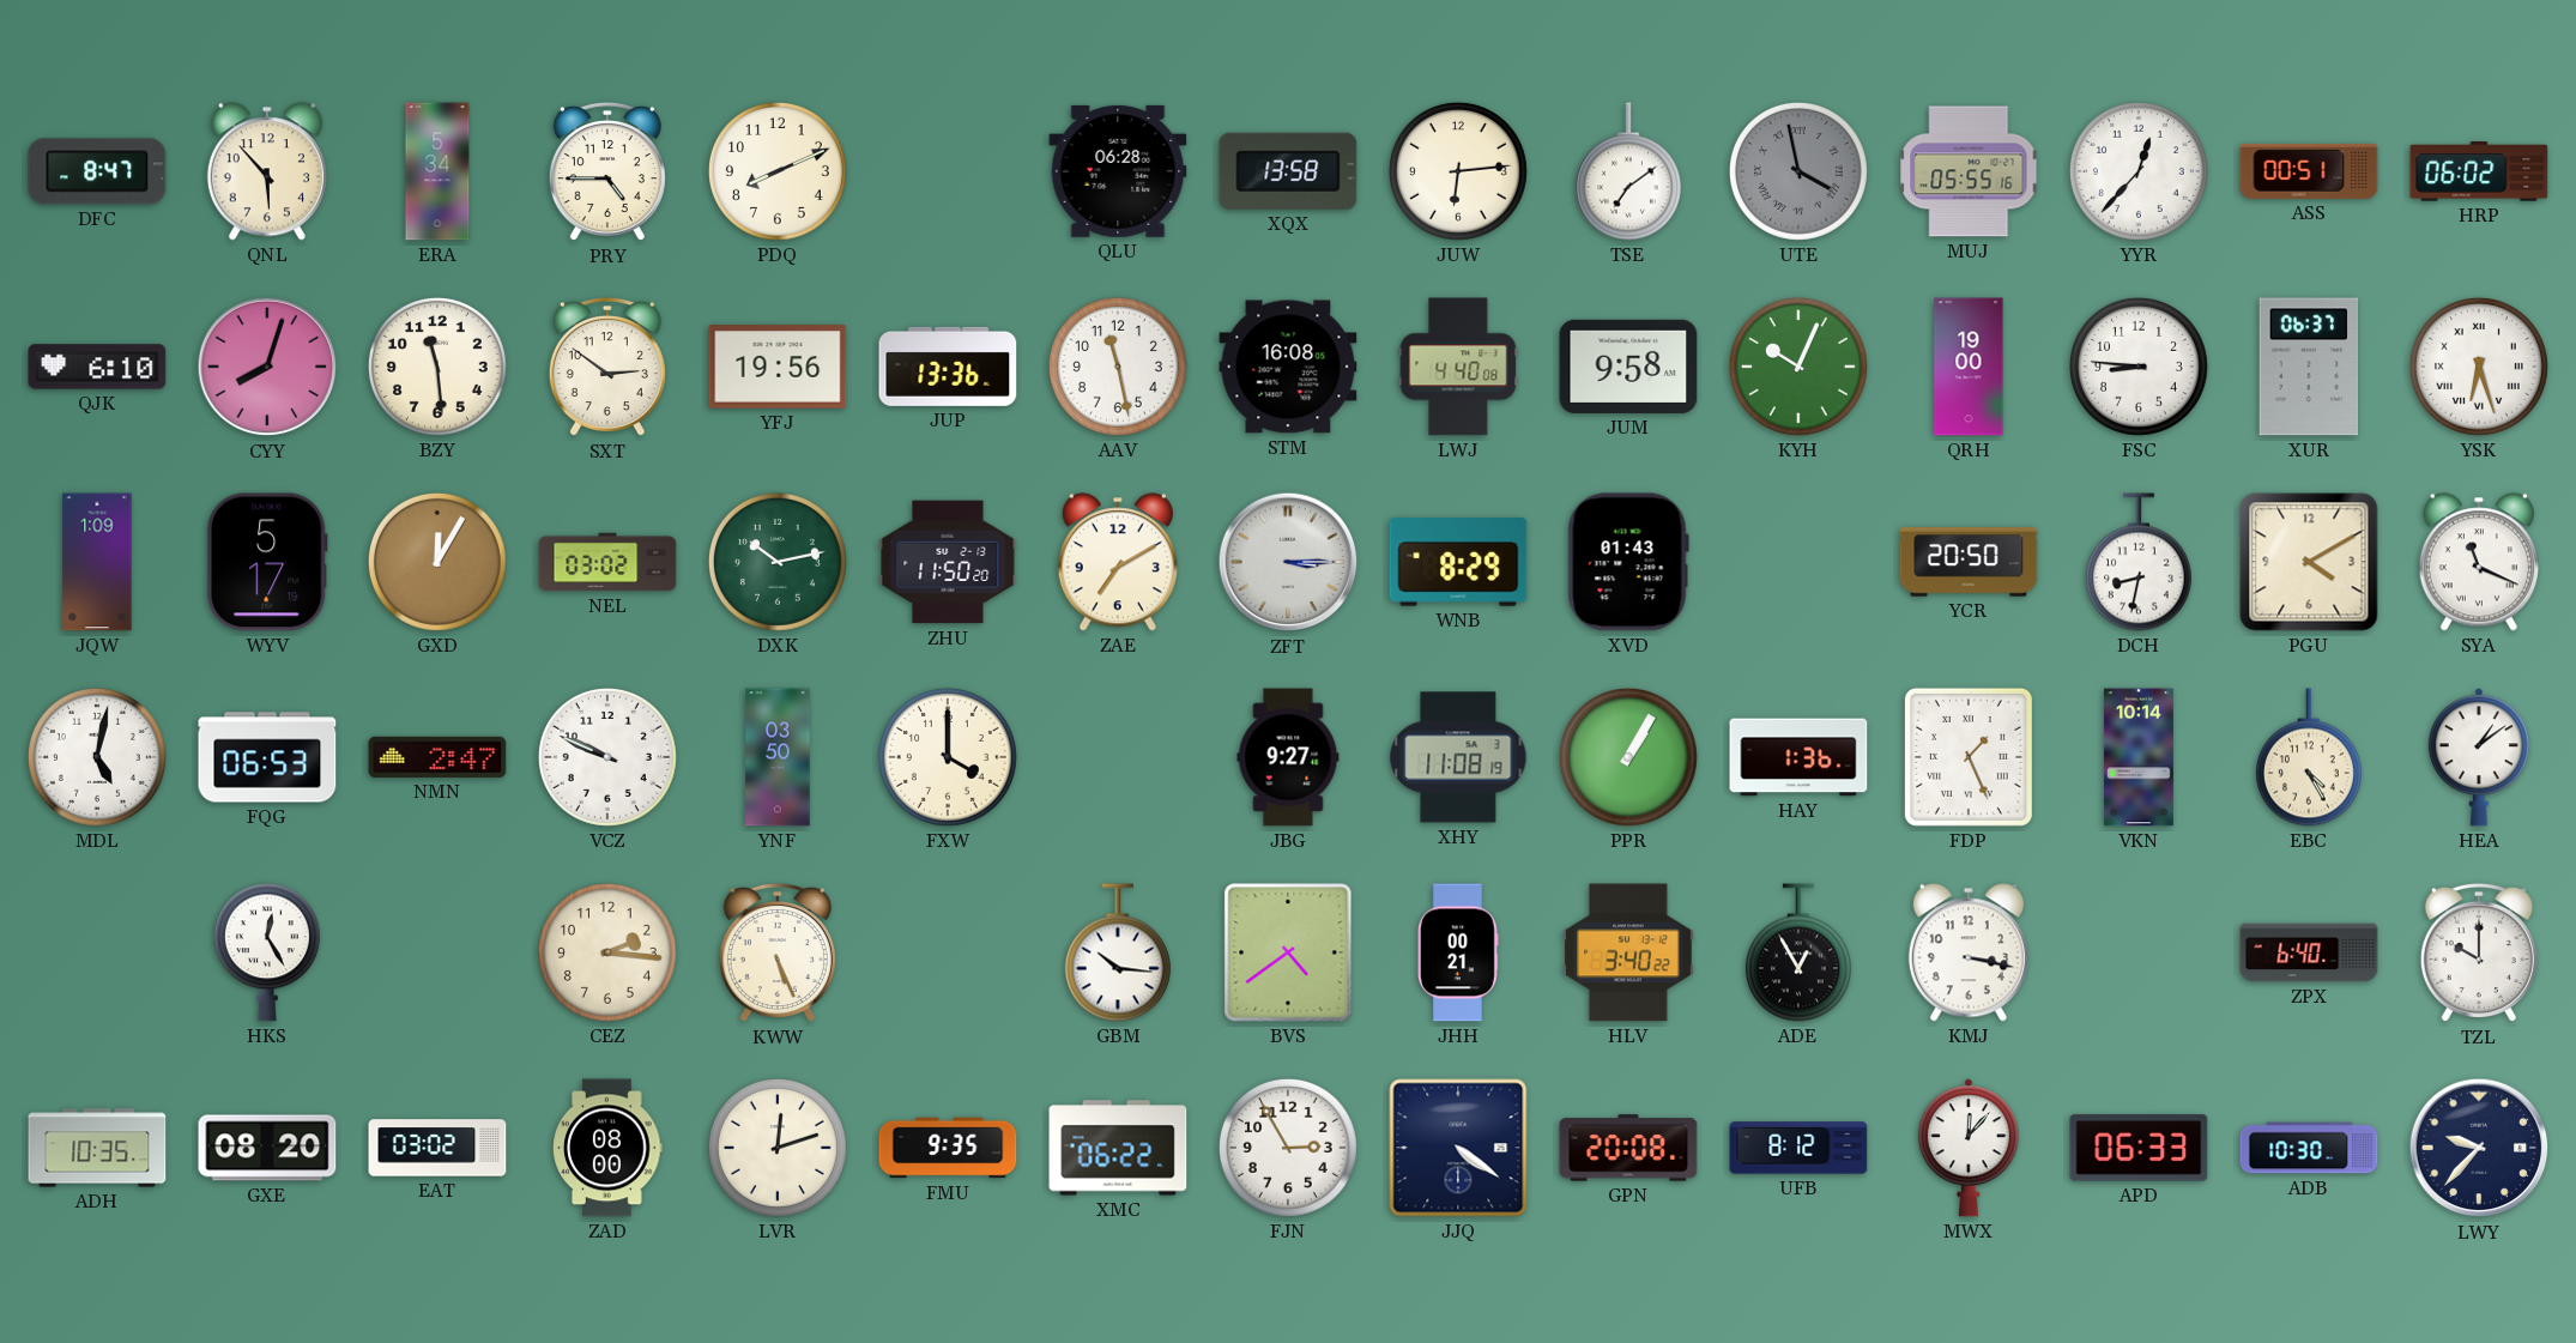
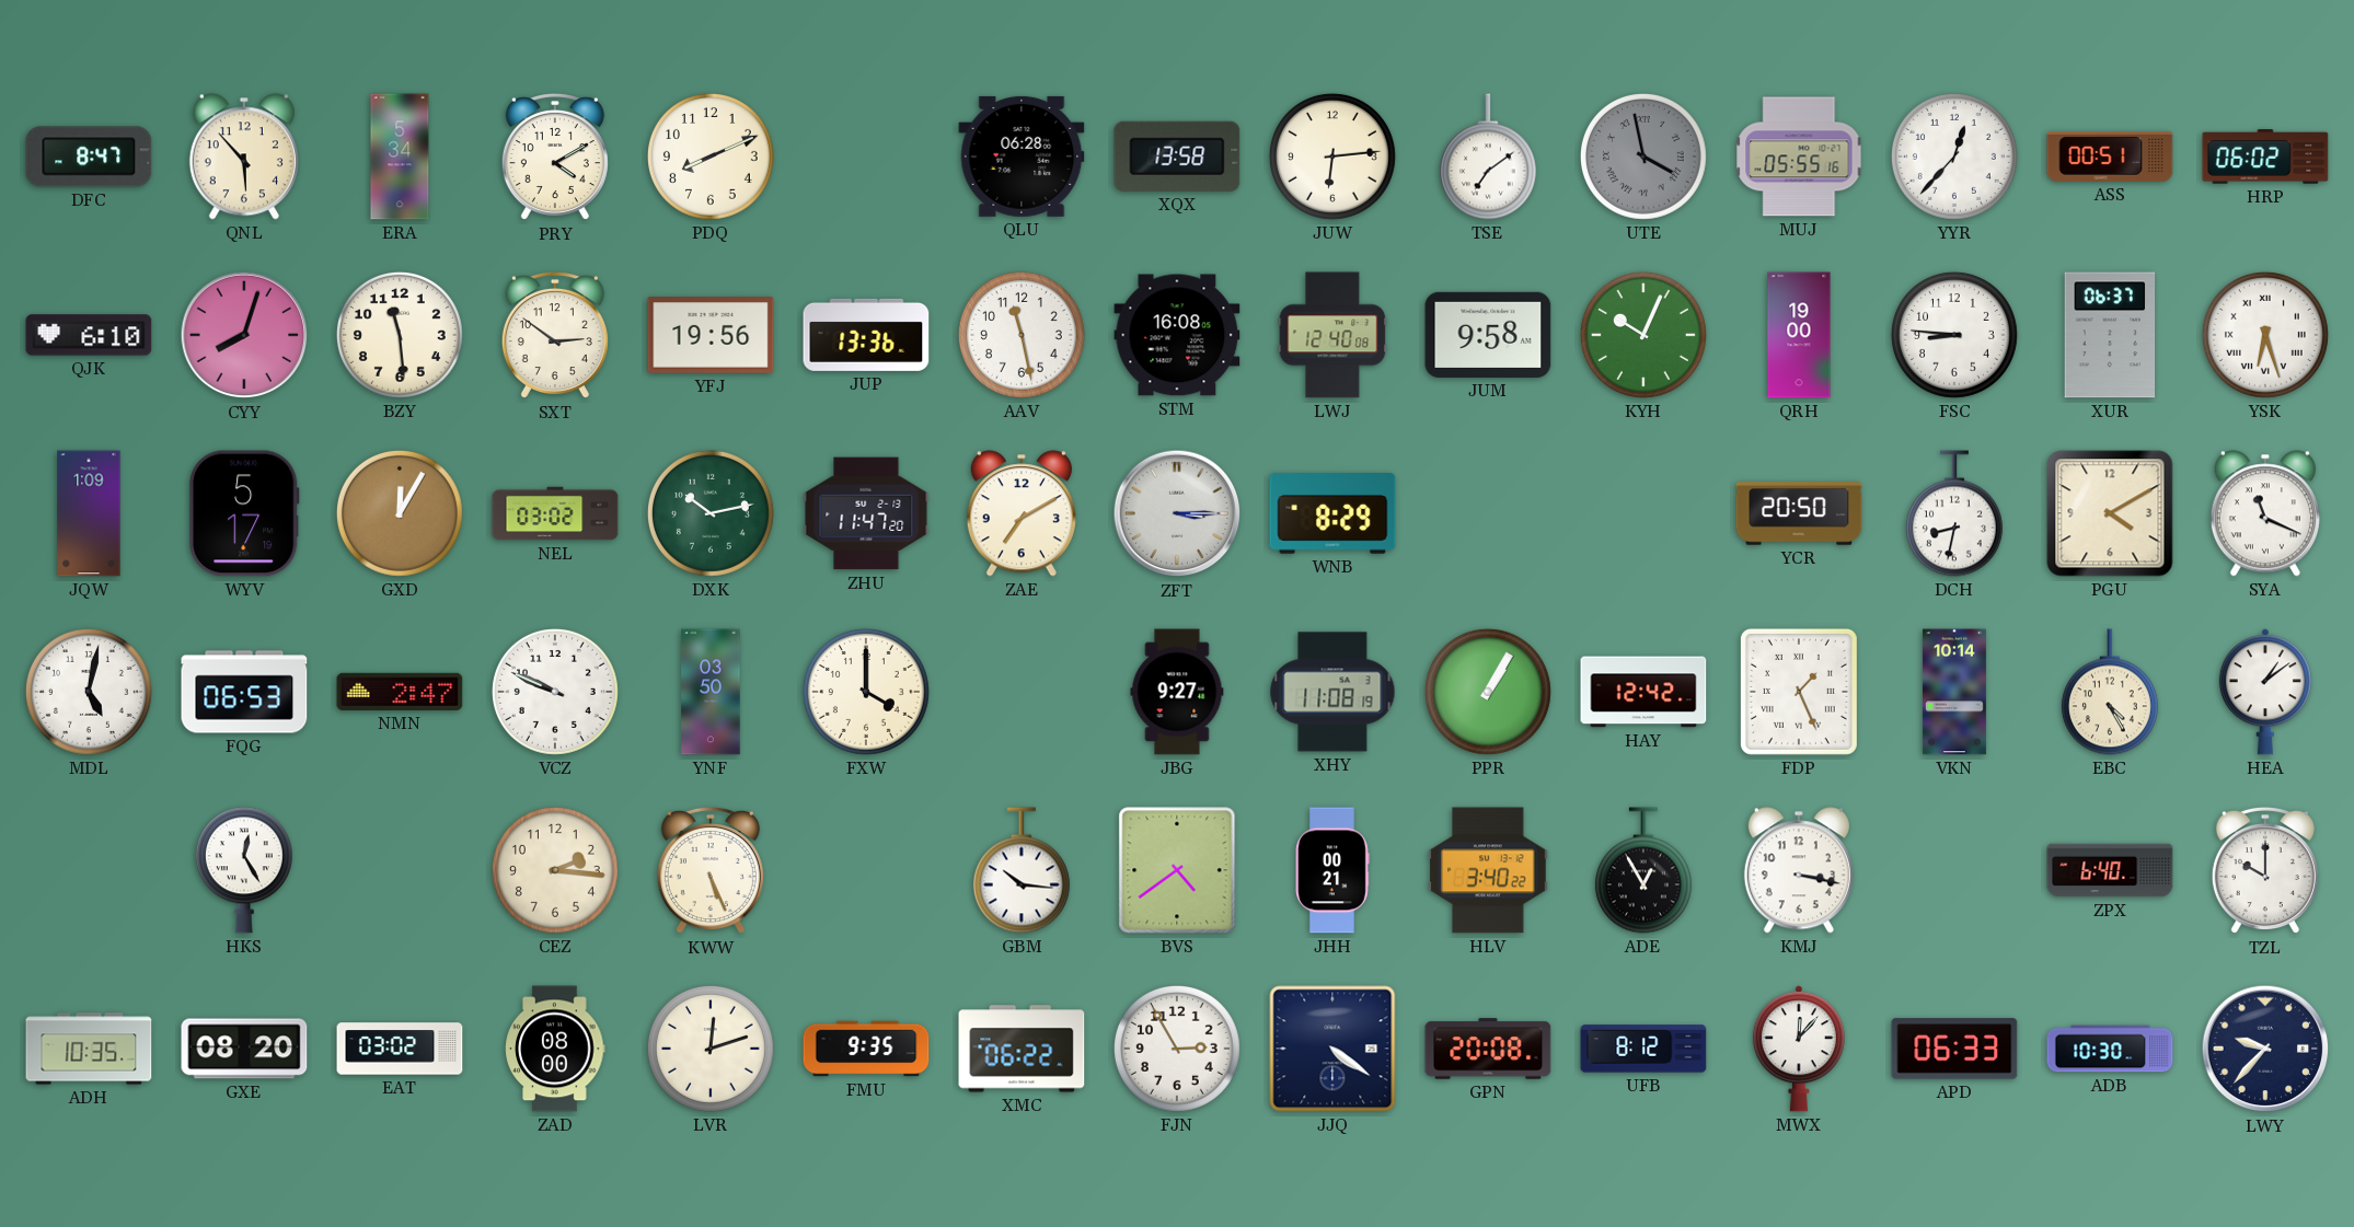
PRY: 4:45 -> 4:10
LWJ: 4:40 -> 12:40
ZHU: 11:50 -> 11:47
XVD: 01:43 -> none
HAY: 1:36 -> 12:42
